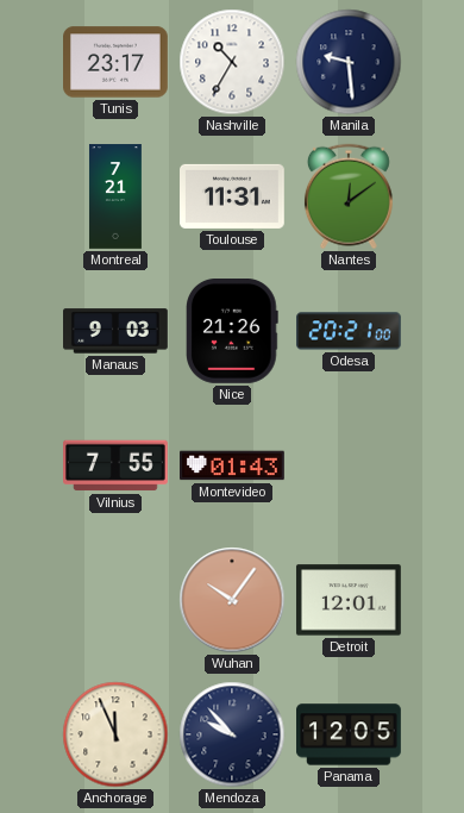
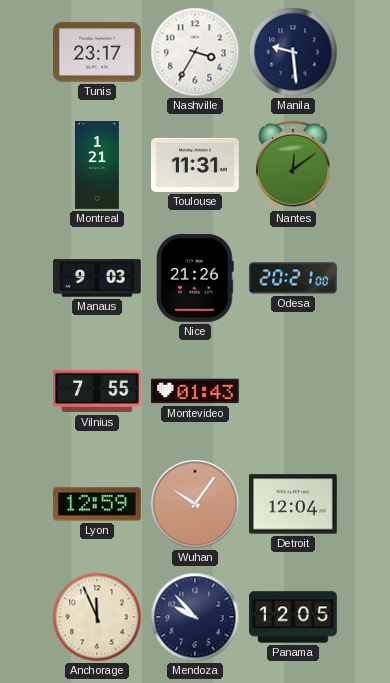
Nashville: 10:35 -> 3:35
Montreal: 7:21 -> 1:21
Lyon: none -> 12:59
Detroit: 12:01 -> 12:04
